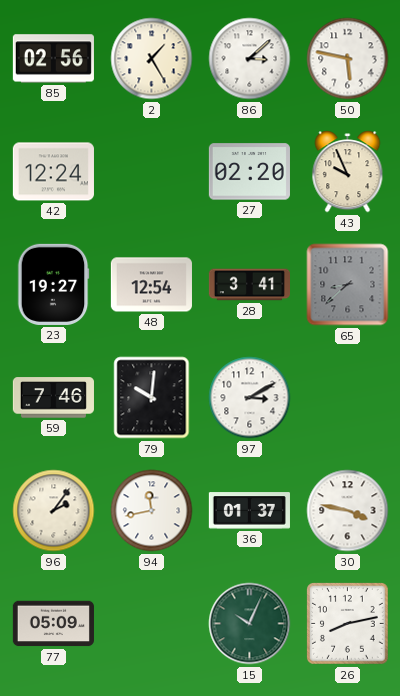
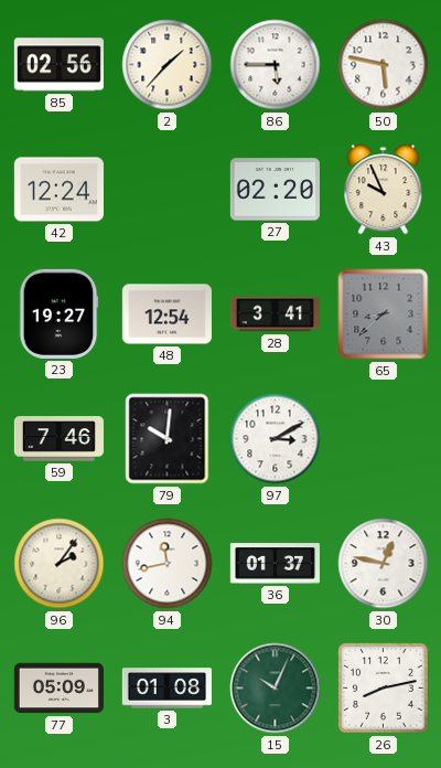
2: 1:25 -> 1:37
86: 3:08 -> 5:45
30: 3:47 -> 12:47
3: none -> 01:08
